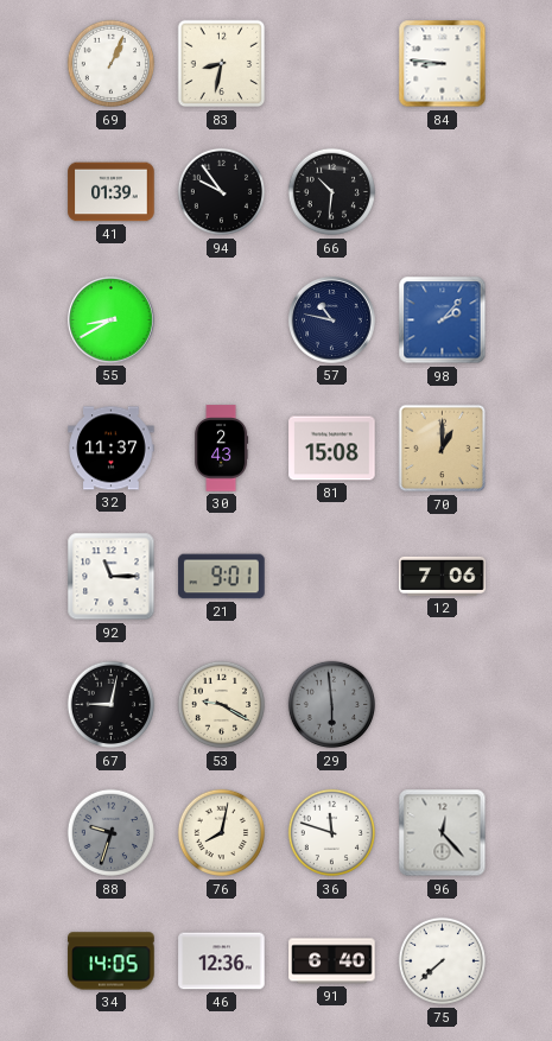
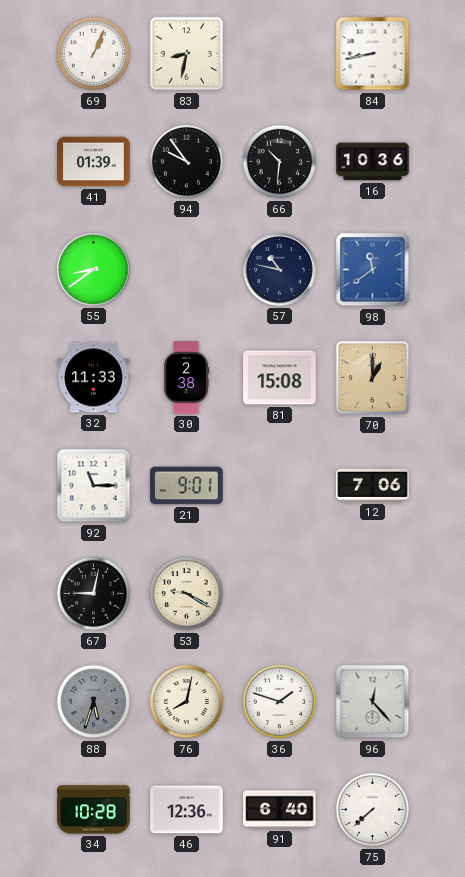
84: 8:46 -> 8:43
16: none -> 10:36
55: 8:40 -> 8:39
98: 2:07 -> 11:39
32: 11:37 -> 11:33
30: 2:43 -> 2:38
29: 5:59 -> none
88: 9:33 -> 5:33
36: 11:48 -> 1:48
34: 14:05 -> 10:28
